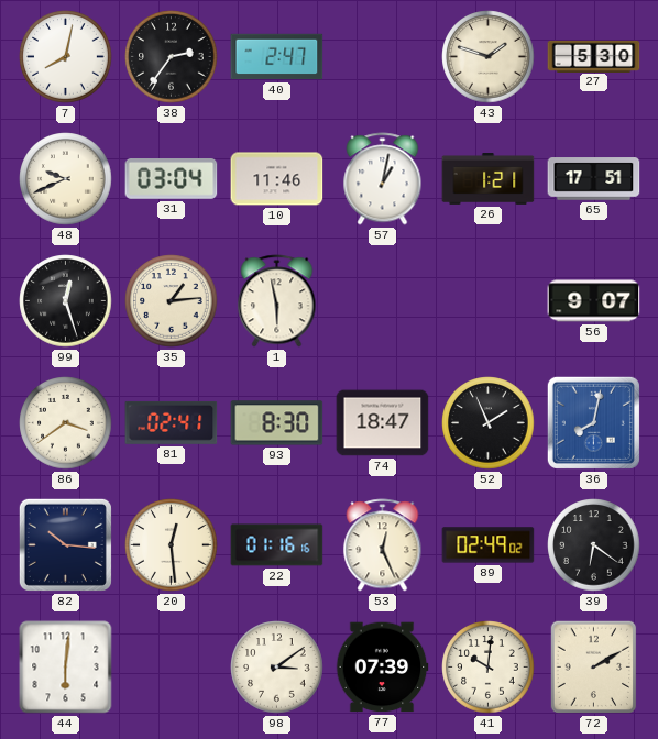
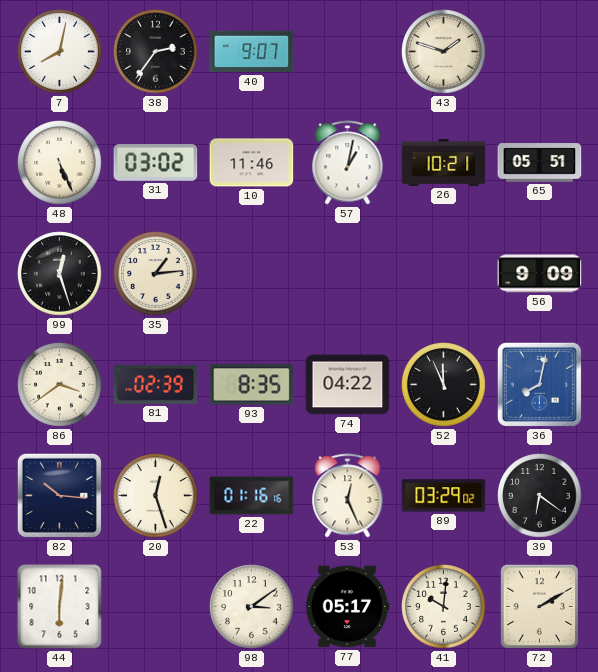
40: 2:47 -> 9:07
27: 5:30 -> none
48: 9:41 -> 5:26
31: 03:04 -> 03:02
26: 1:21 -> 10:21
65: 17:51 -> 05:51
1: 5:58 -> none
56: 9:07 -> 9:09
81: 02:41 -> 02:39
93: 8:30 -> 8:35
74: 18:47 -> 04:22
52: 1:56 -> 11:56
20: 12:29 -> 12:27
89: 02:49 -> 03:29
77: 07:39 -> 05:17
